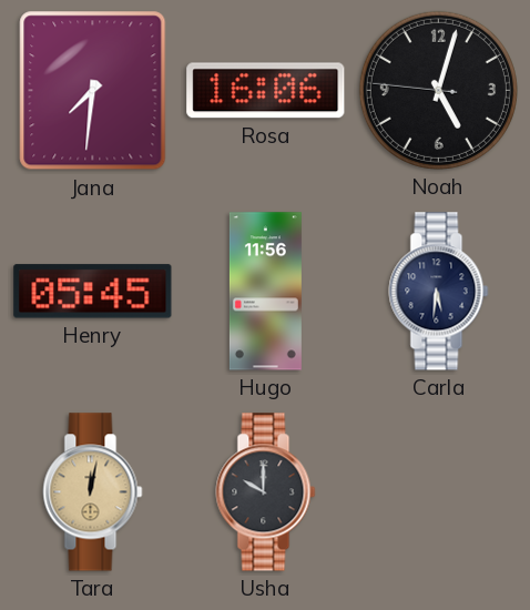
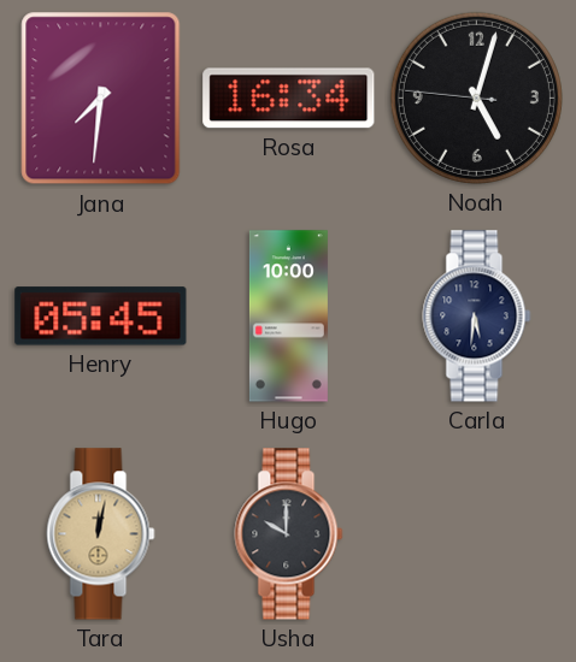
Rosa: 16:06 -> 16:34
Hugo: 11:56 -> 10:00
